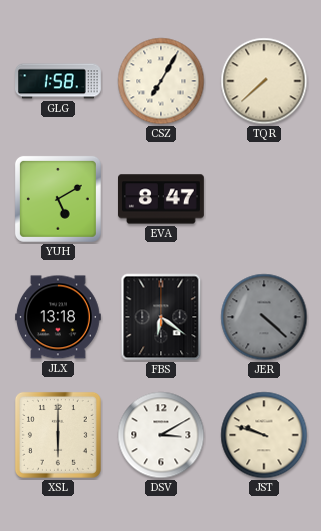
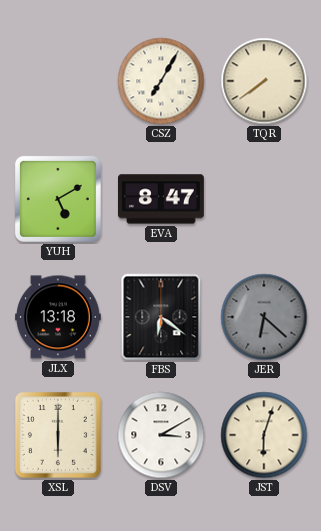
GLG: 1:58 -> none
TQR: 7:38 -> 7:39
JER: 4:22 -> 6:22
JST: 9:48 -> 6:03
